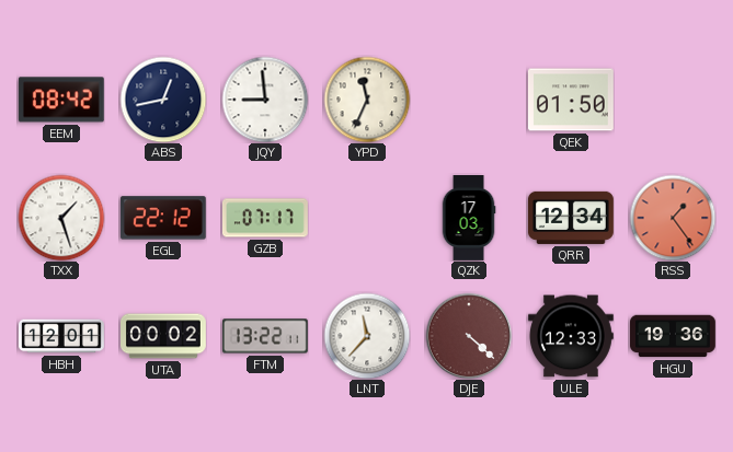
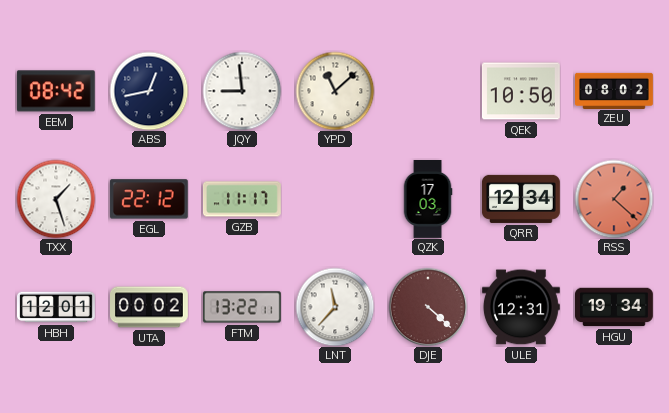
YPD: 11:34 -> 11:08
QEK: 01:50 -> 10:50
ZEU: none -> 08:02
GZB: 07:17 -> 11:17
RSS: 1:24 -> 1:22
ULE: 12:33 -> 12:31
HGU: 19:36 -> 19:34
